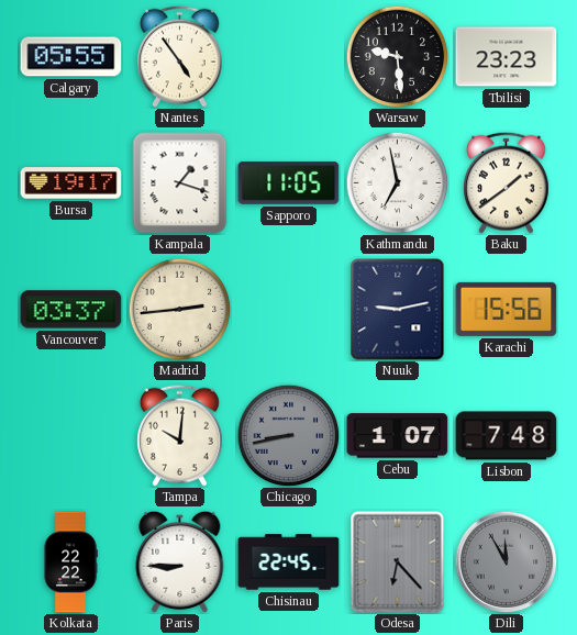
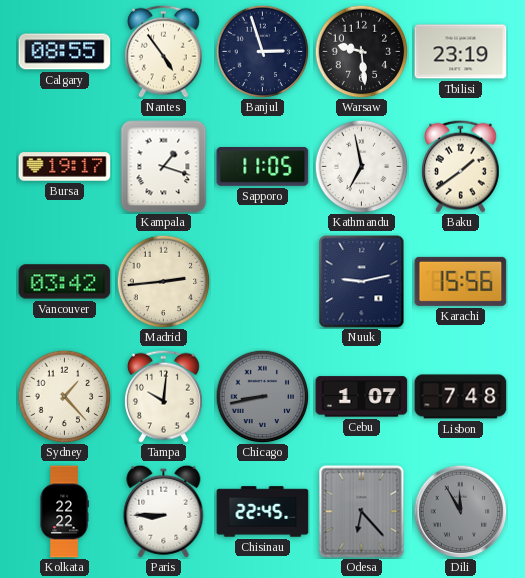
Calgary: 05:55 -> 08:55
Banjul: none -> 2:57
Tbilisi: 23:23 -> 23:19
Vancouver: 03:37 -> 03:42
Sydney: none -> 1:23
